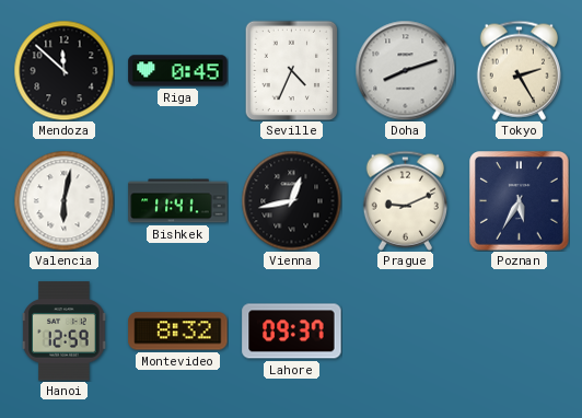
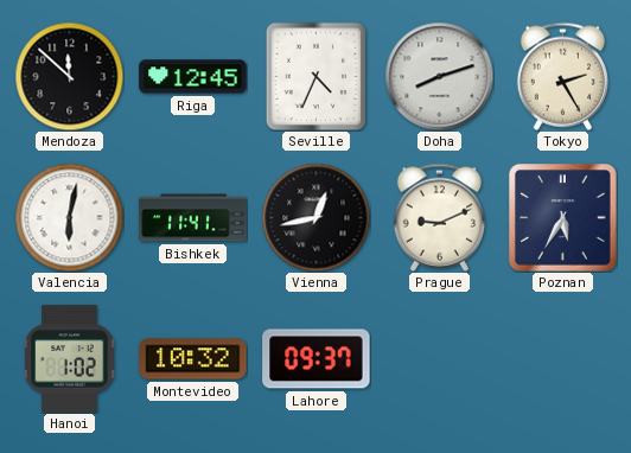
Riga: 0:45 -> 12:45
Hanoi: 12:59 -> 1:02
Montevideo: 8:32 -> 10:32
